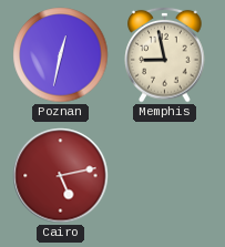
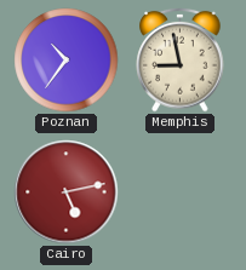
Poznan: 12:32 -> 10:36
